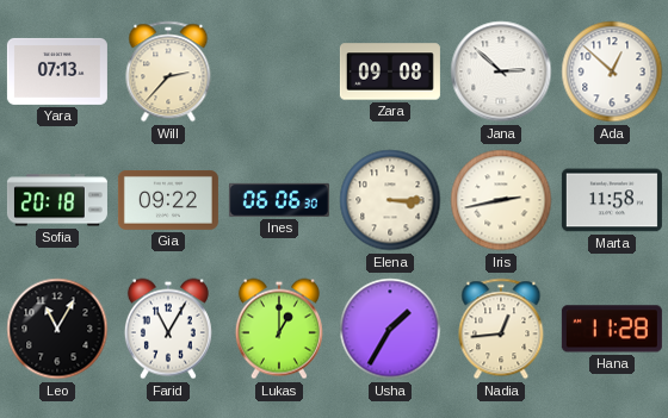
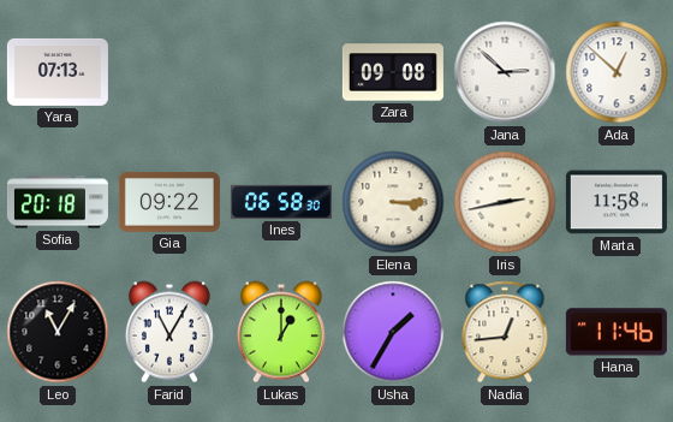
Will: 2:37 -> none
Ines: 06:06 -> 06:58
Hana: 11:28 -> 11:46
